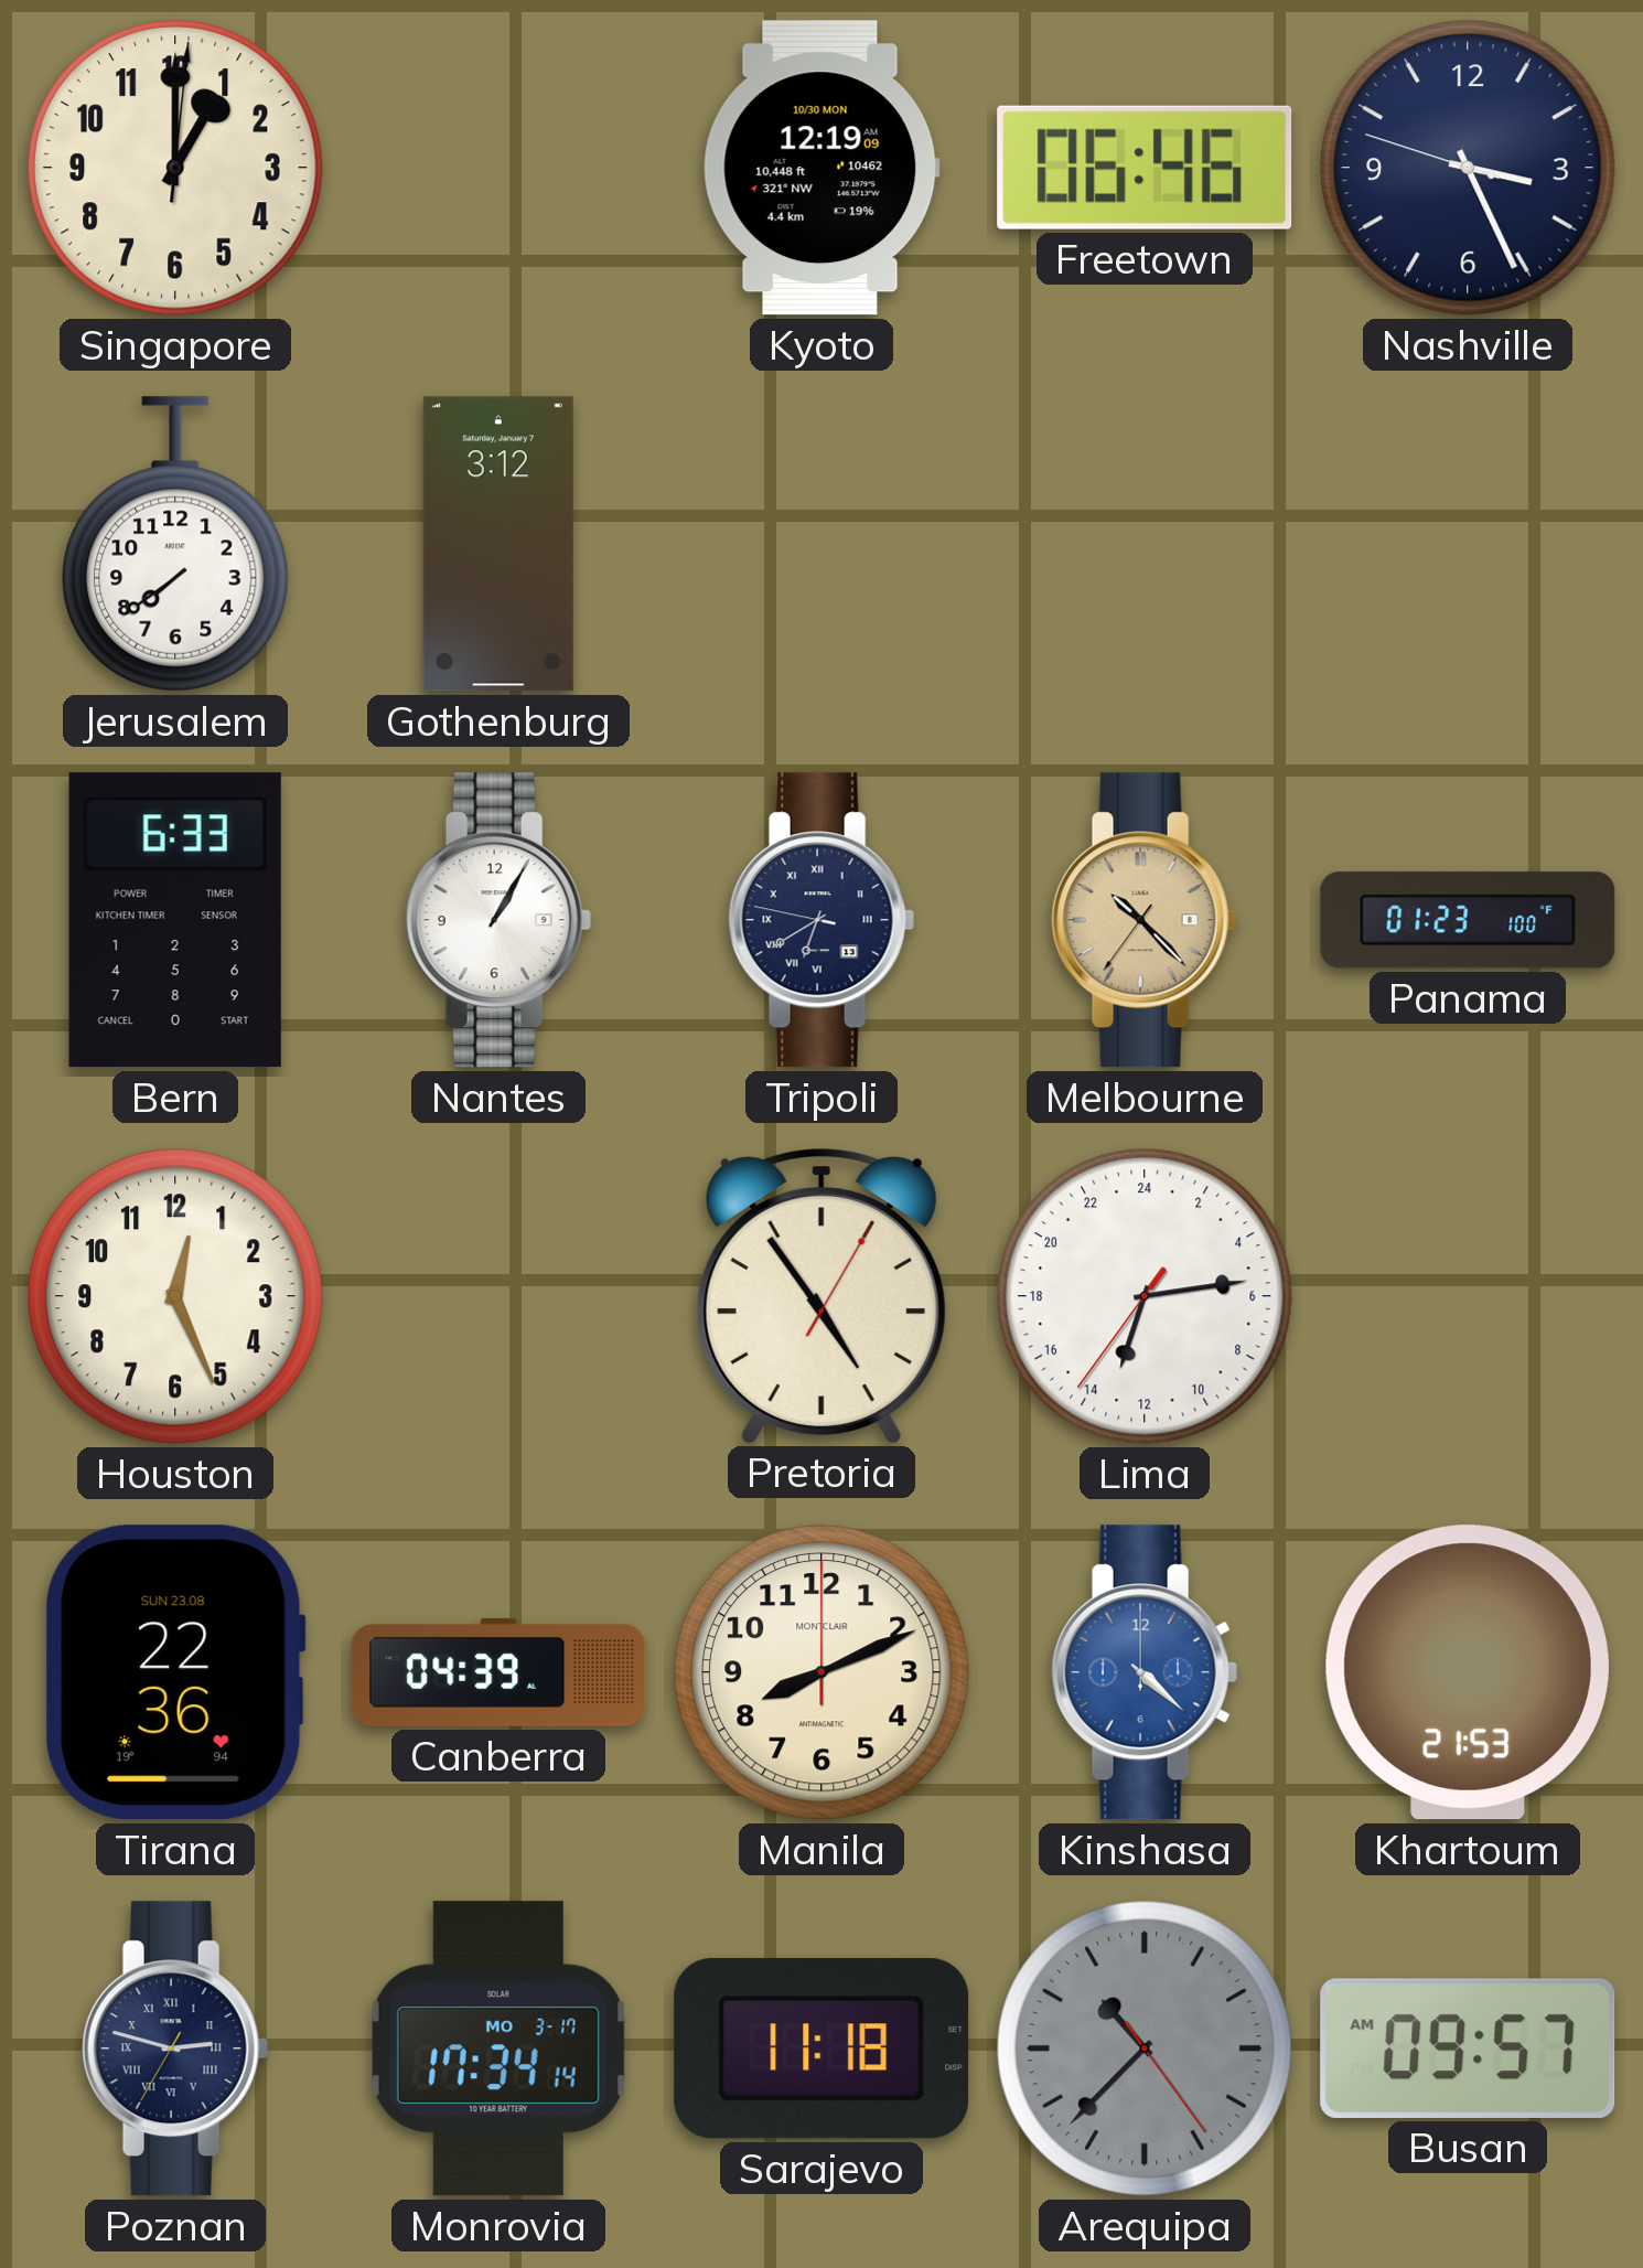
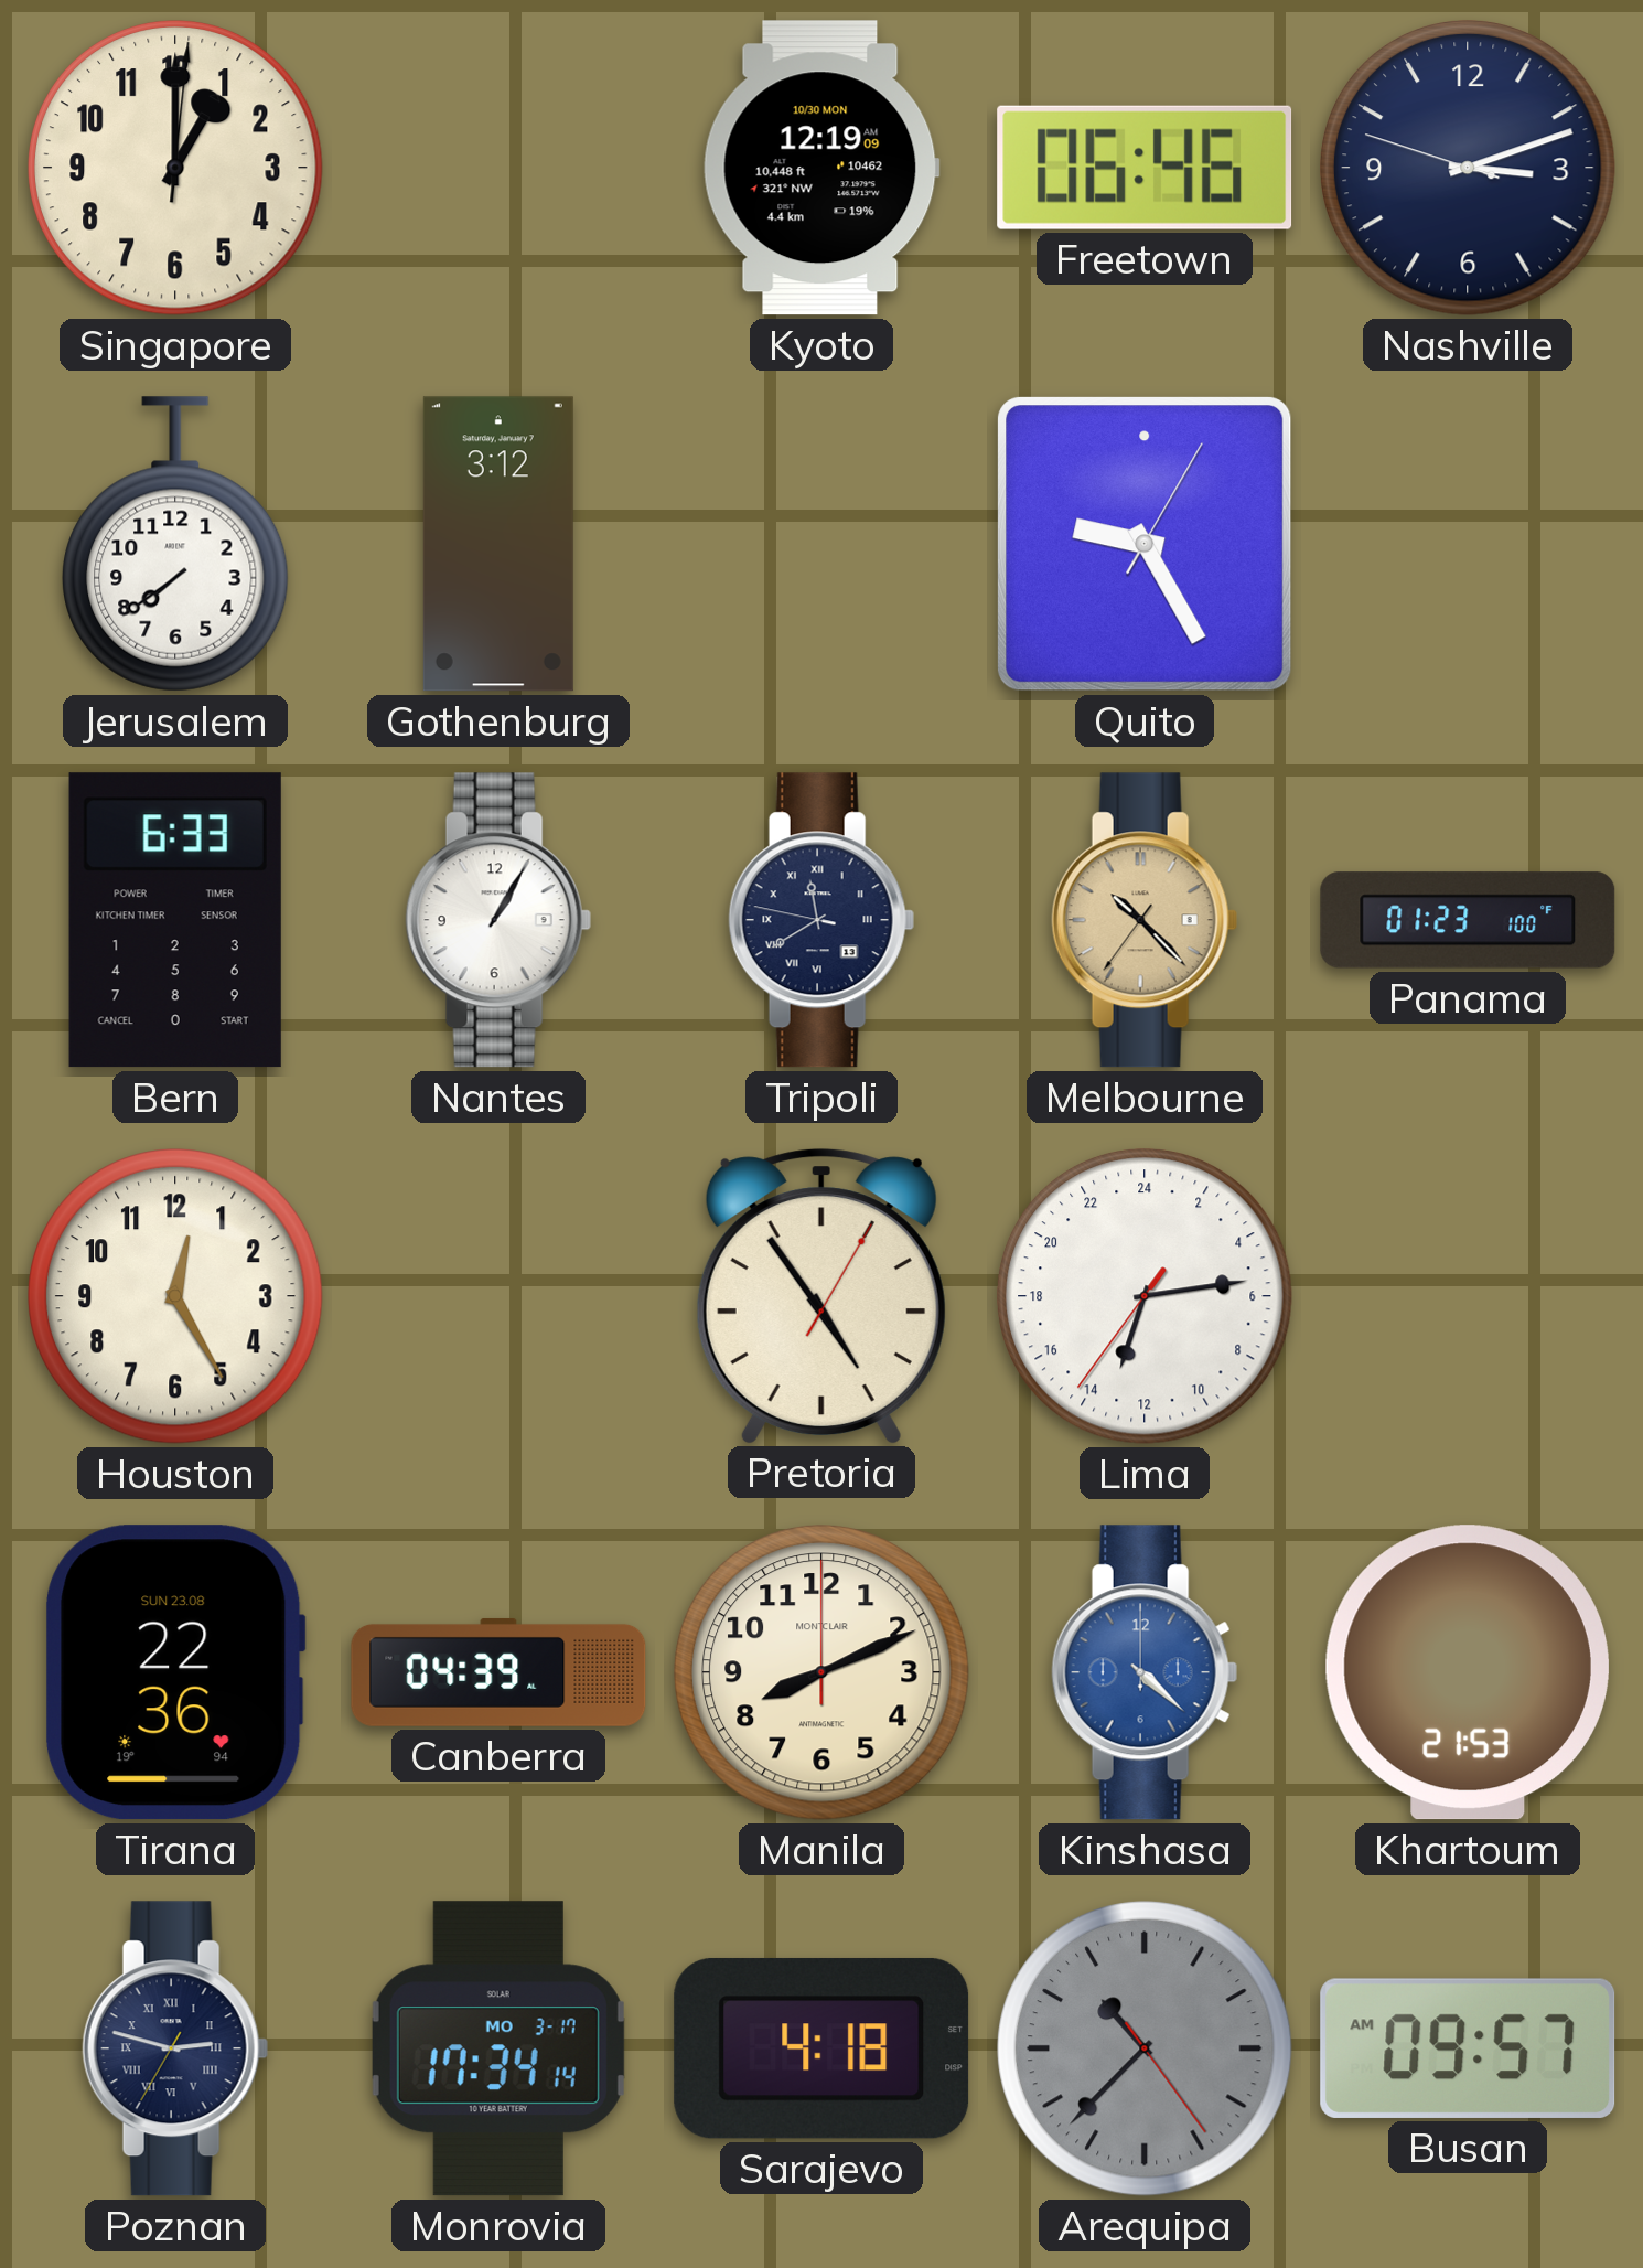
Nashville: 3:25 -> 3:11
Quito: none -> 9:25
Tripoli: 6:39 -> 11:39
Houston: 12:26 -> 12:25
Sarajevo: 11:18 -> 4:18
